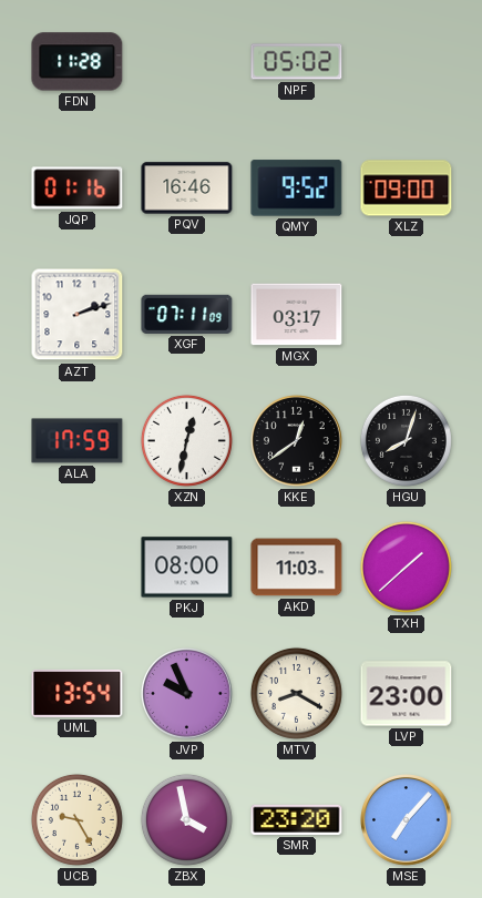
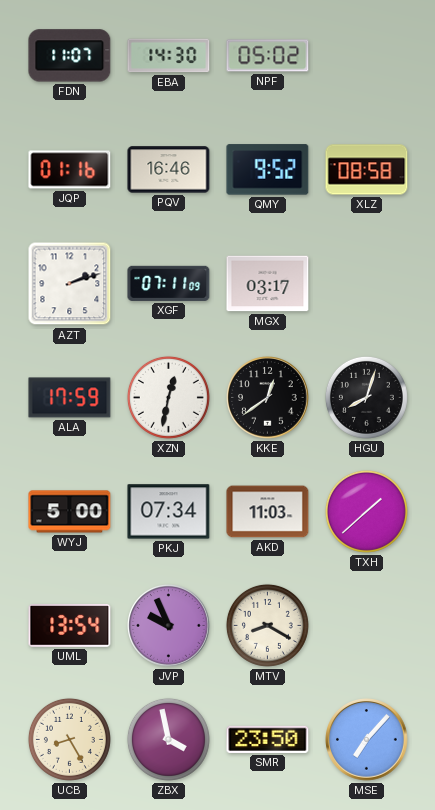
FDN: 11:28 -> 11:07
EBA: none -> 14:30
XLZ: 09:00 -> 08:58
WYJ: none -> 5:00
PKJ: 08:00 -> 07:34
LVP: 23:00 -> none
UCB: 9:25 -> 8:25
SMR: 23:20 -> 23:50
